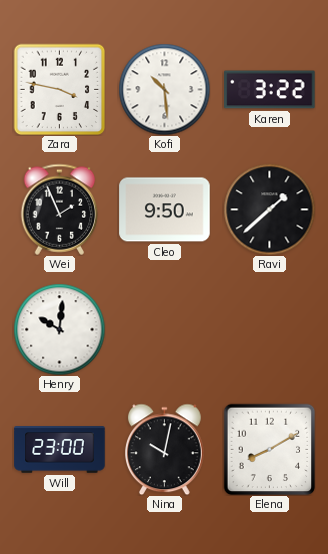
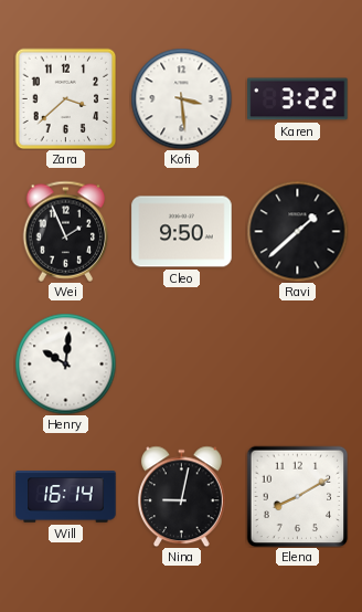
Zara: 3:47 -> 3:38
Kofi: 10:29 -> 3:29
Will: 23:00 -> 16:14
Nina: 10:02 -> 9:02
